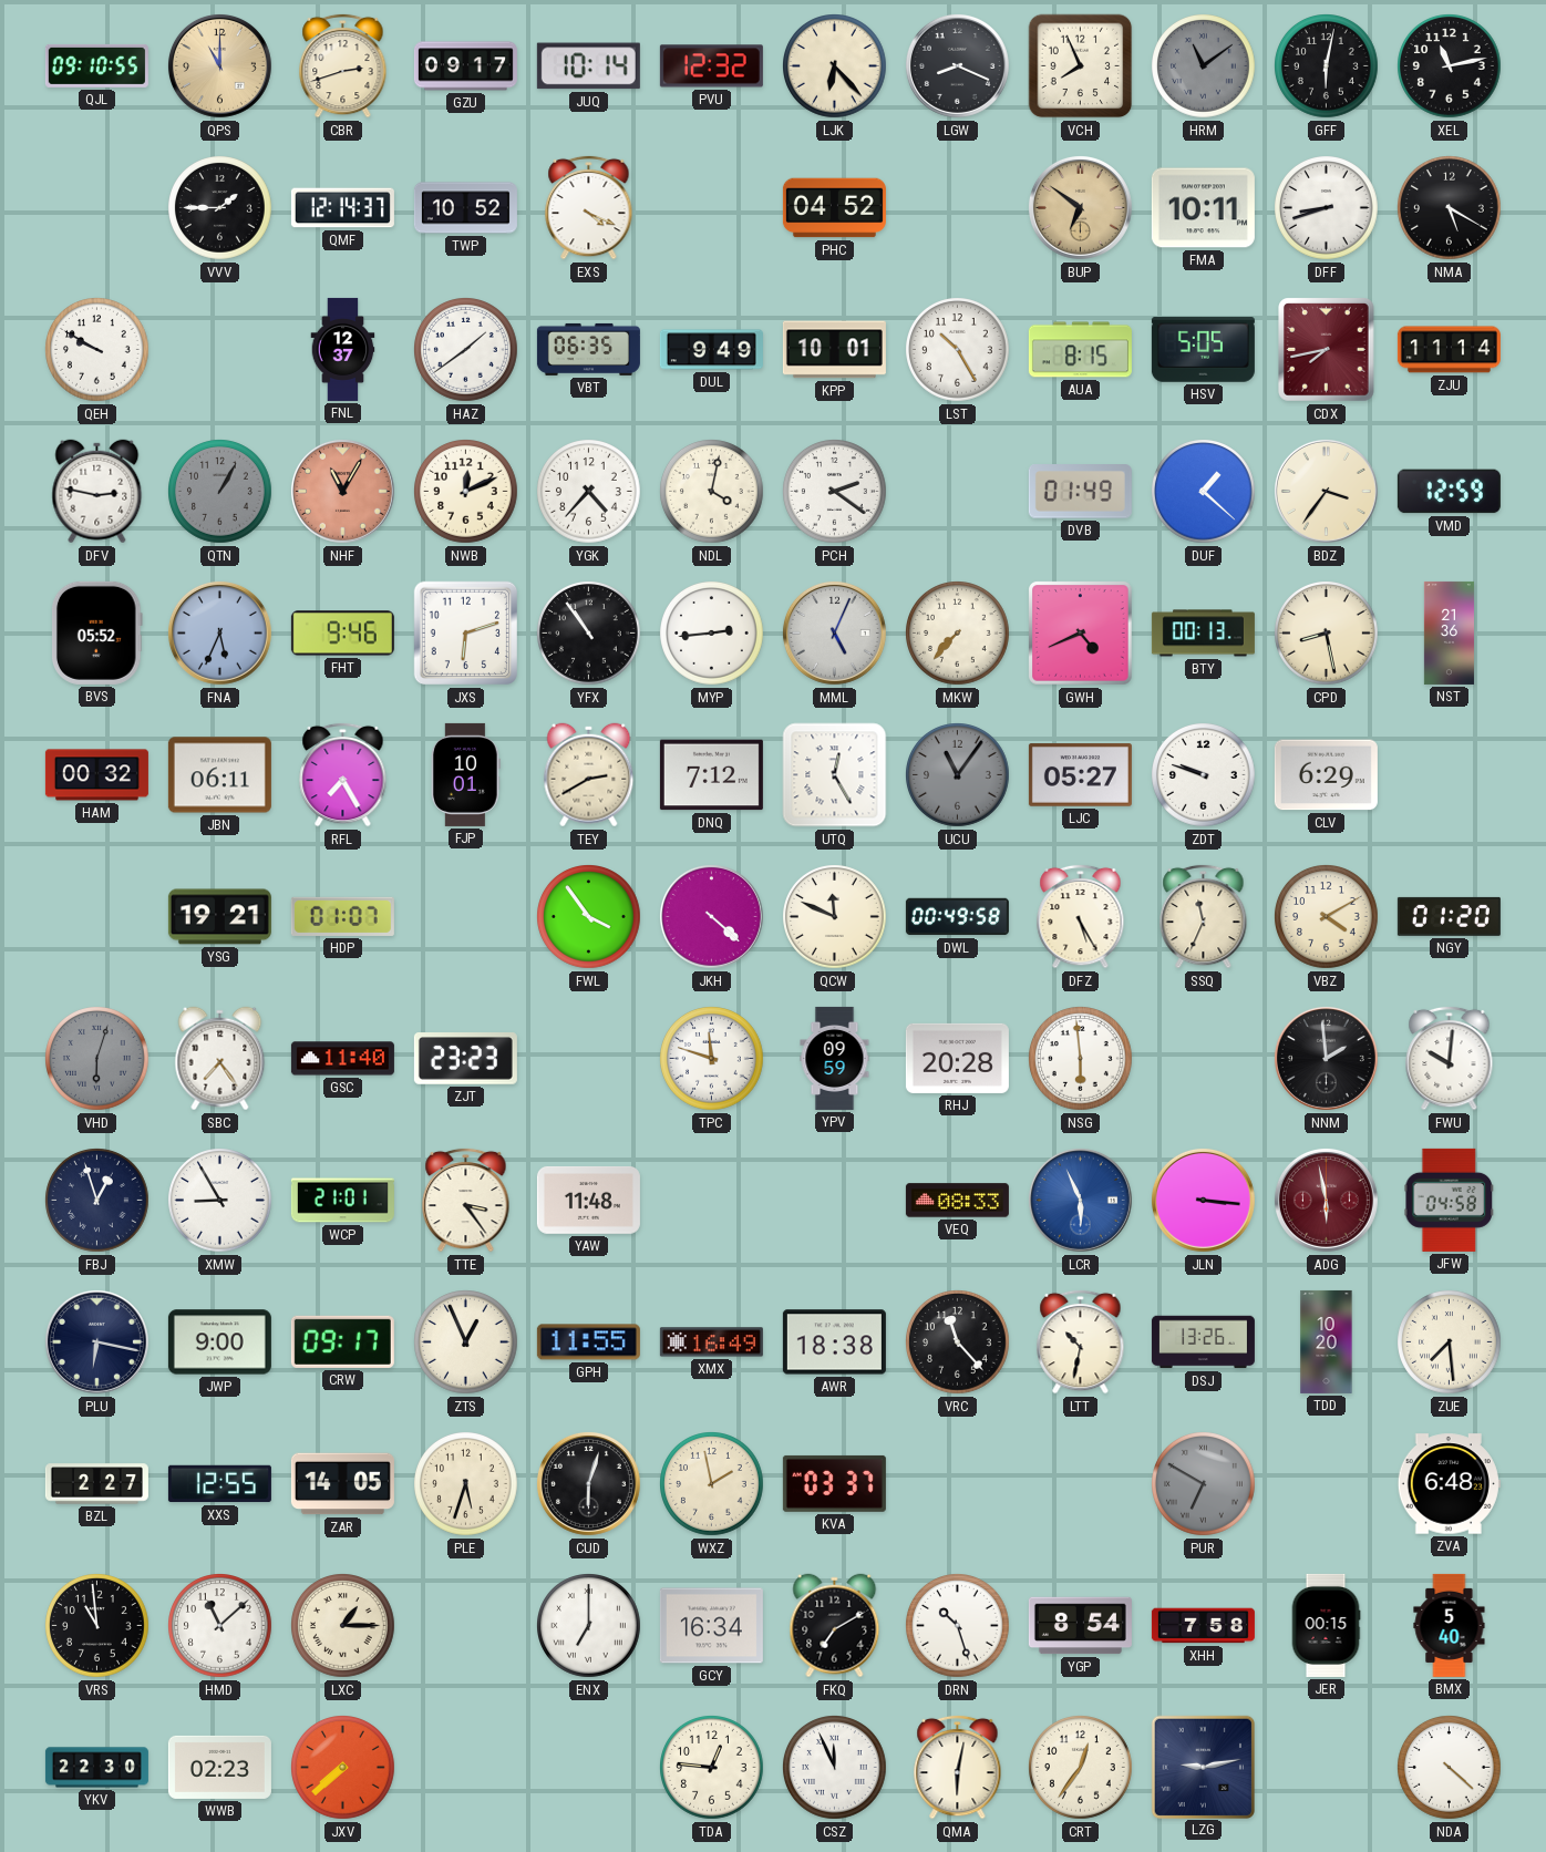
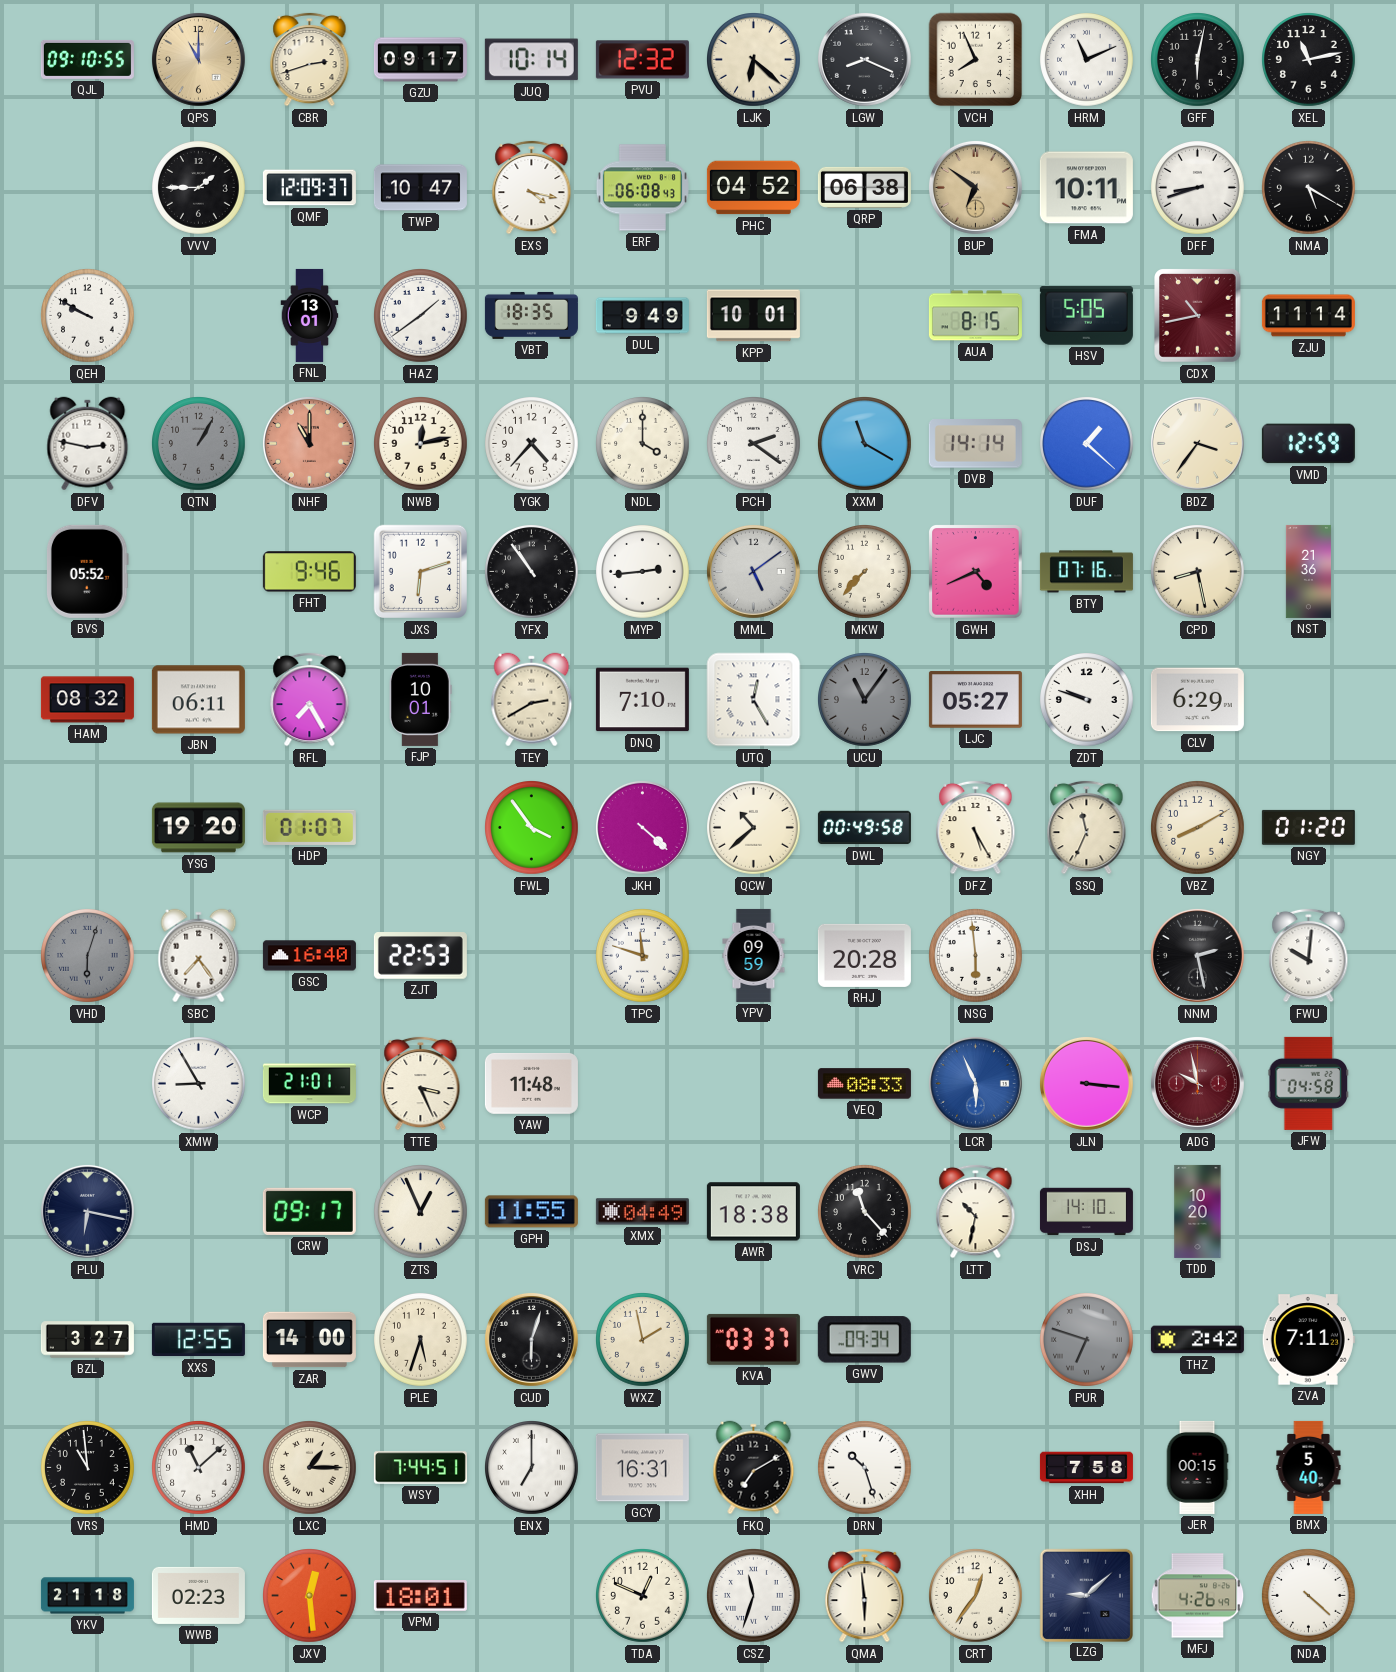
LJK: 6:23 -> 6:22
HRM: 11:09 -> 11:11
HRM dial: grey -> white
QMF: 12:14 -> 12:09
TWP: 10:52 -> 10:47
EXS: 4:19 -> 4:17
ERF: none -> 06:08
QRP: none -> 06:38
FNL: 12:37 -> 13:01
VBT: 06:35 -> 18:35
LST: 10:25 -> none
CDX: 7:43 -> 10:43
NHF: 11:05 -> 11:00
NWB: 12:11 -> 12:13
NDL: 4:02 -> 4:00
XXM: none -> 11:20
DVB: 01:49 -> 14:14
FNA: 5:34 -> none
MML: 5:04 -> 5:09
BTY: 00:13 -> 07:16
HAM: 00:32 -> 08:32
DNQ: 7:12 -> 7:10
YSG: 19:21 -> 19:20
QCW: 11:49 -> 10:38
VBZ: 4:10 -> 8:10
GSC: 11:40 -> 16:40
ZJT: 23:23 -> 22:53
NNM: 1:59 -> 2:28
FBJ: 12:57 -> none
TTE: 3:24 -> 3:26
ADG: 5:58 -> 9:58
JWP: 9:00 -> none
XMX: 16:49 -> 04:49
DSJ: 13:26 -> 14:10
ZUE: 7:29 -> none
BZL: 2:27 -> 3:27
ZAR: 14:05 -> 14:00
GWV: none -> 09:34
PUR: 6:50 -> 6:48
THZ: none -> 2:42
ZVA: 6:48 -> 7:11
WSY: none -> 7:44
GCY: 16:34 -> 16:31
YGP: 8:54 -> none
YKV: 22:30 -> 21:18
JXV: 7:38 -> 12:29
VPM: none -> 18:01
TDA: 12:46 -> 12:49
CSZ: 11:56 -> 11:33
QMA: 6:02 -> 5:59
LZG: 9:13 -> 9:08
MFJ: none -> 4:26
